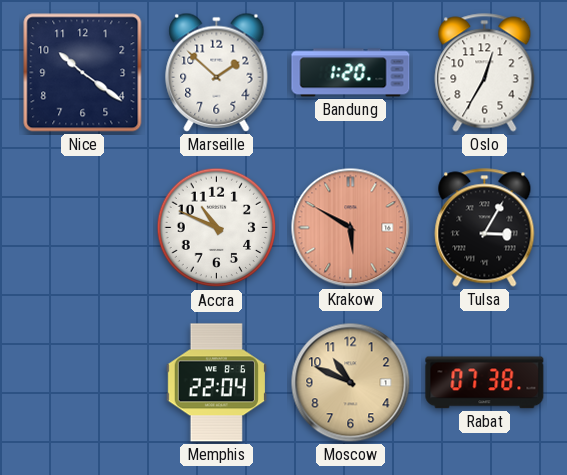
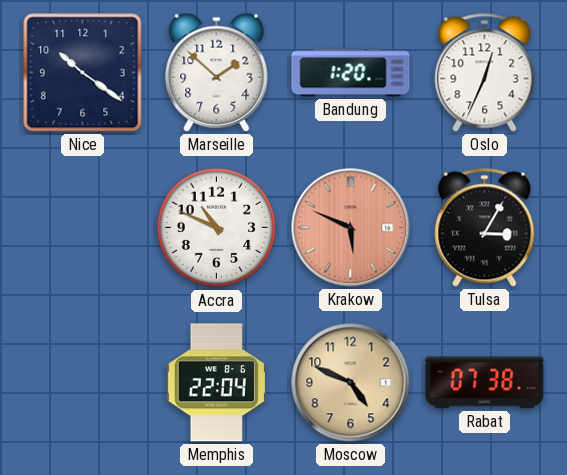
Oslo: 12:35 -> 12:34
Krakow: 5:50 -> 5:49
Moscow: 10:49 -> 4:49
